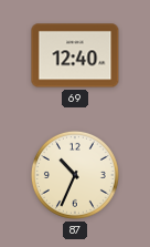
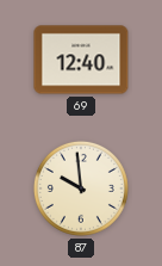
87: 10:34 -> 9:59
